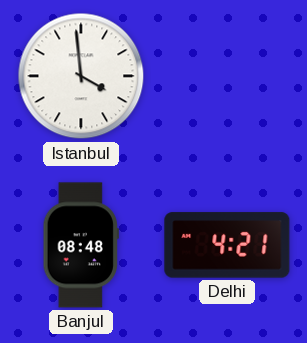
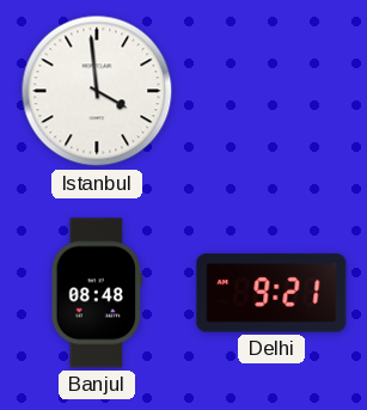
Delhi: 4:21 -> 9:21
